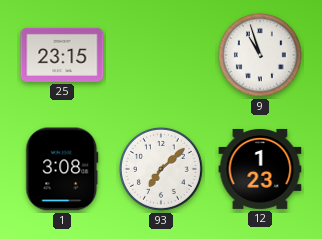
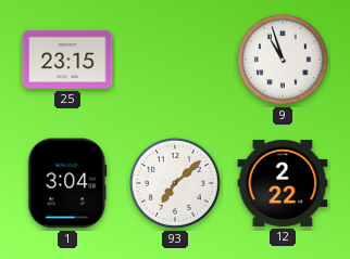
1: 3:08 -> 3:04
12: 1:23 -> 2:22
